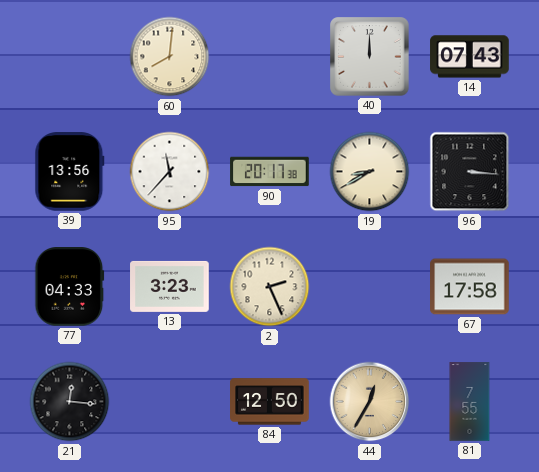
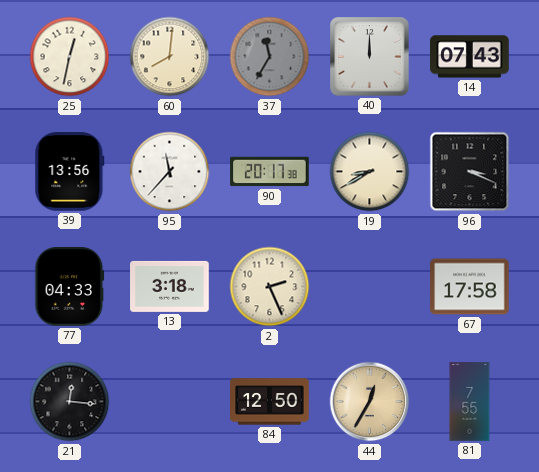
25: none -> 12:32
37: none -> 11:35
96: 3:16 -> 3:19
13: 3:23 -> 3:18
